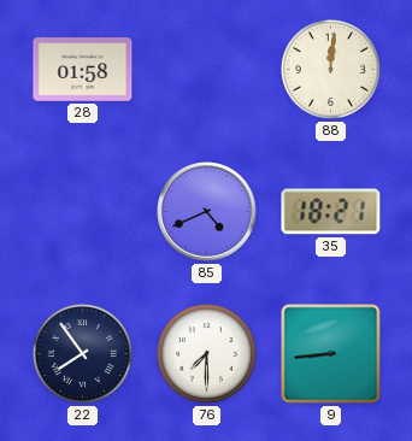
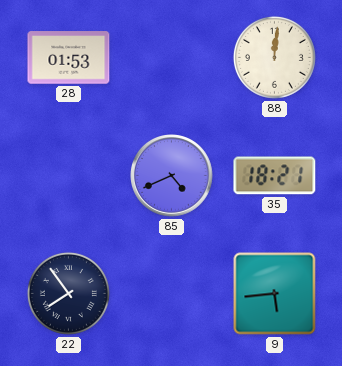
28: 01:58 -> 01:53
76: 7:30 -> none
9: 8:44 -> 5:44
